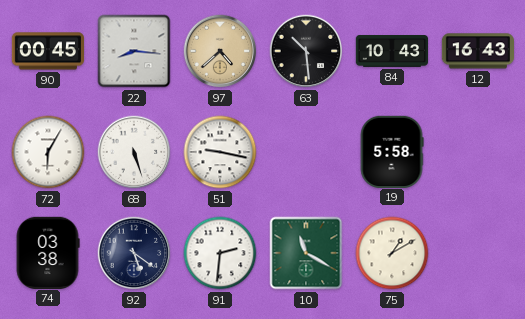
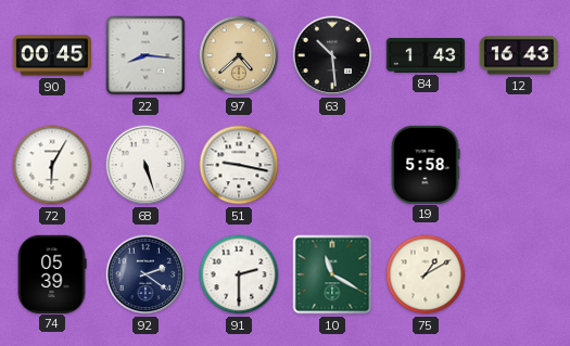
84: 10:43 -> 1:43
74: 03:38 -> 05:39
92: 5:21 -> 2:21
91: 2:31 -> 2:30
